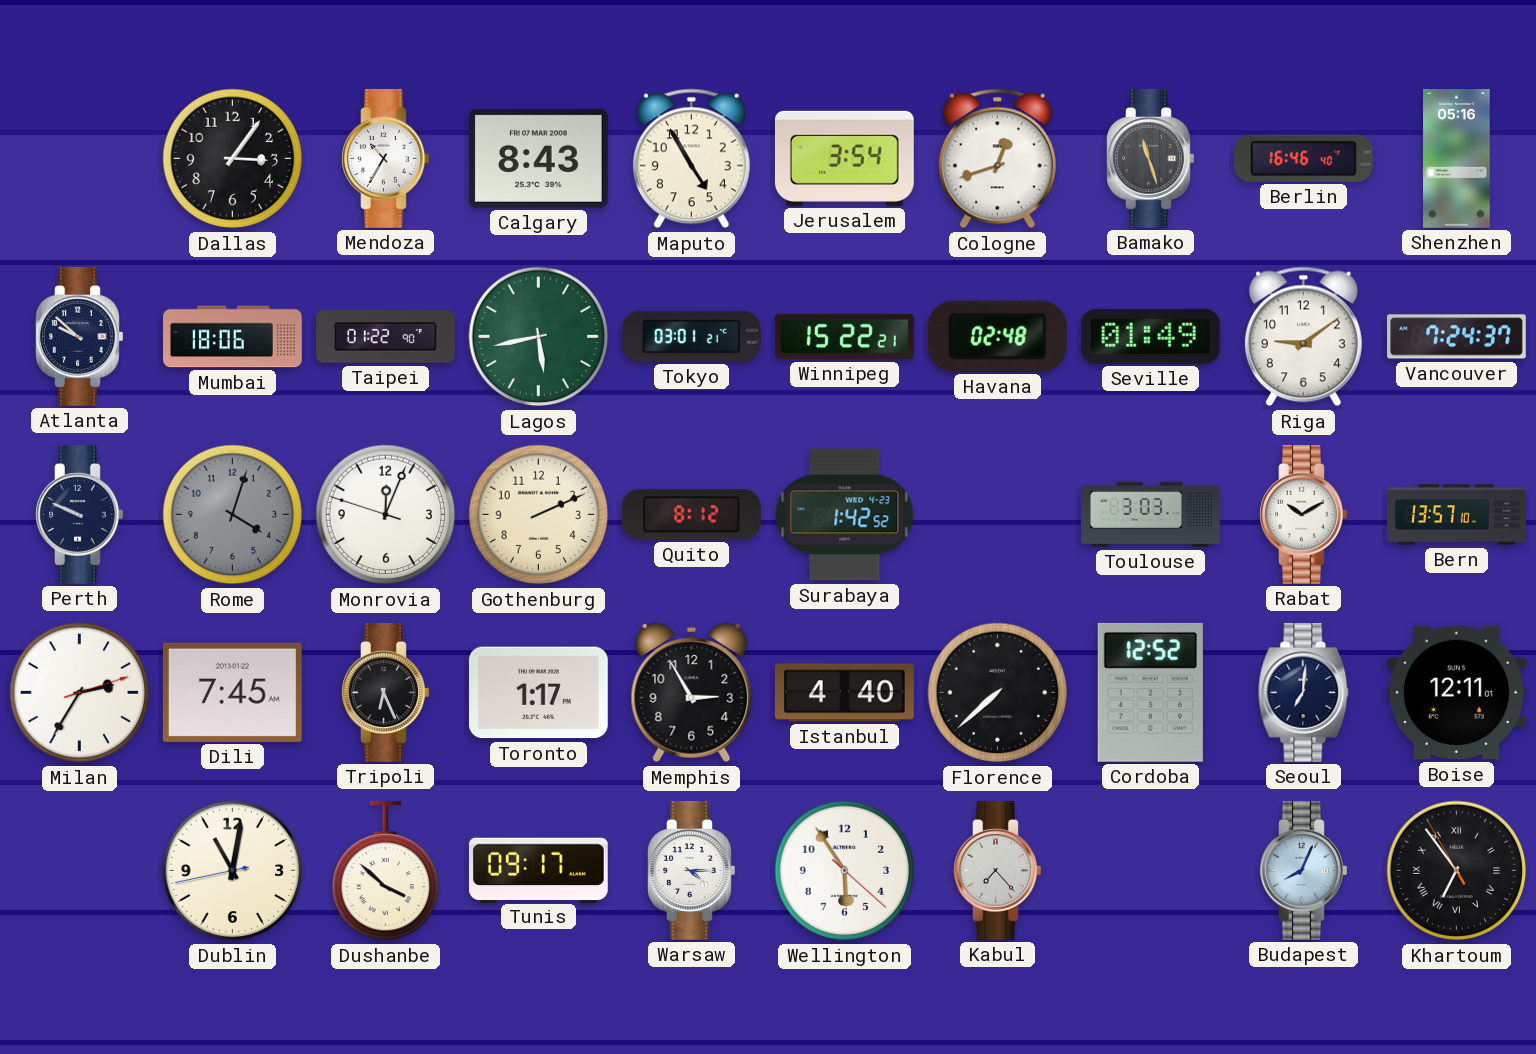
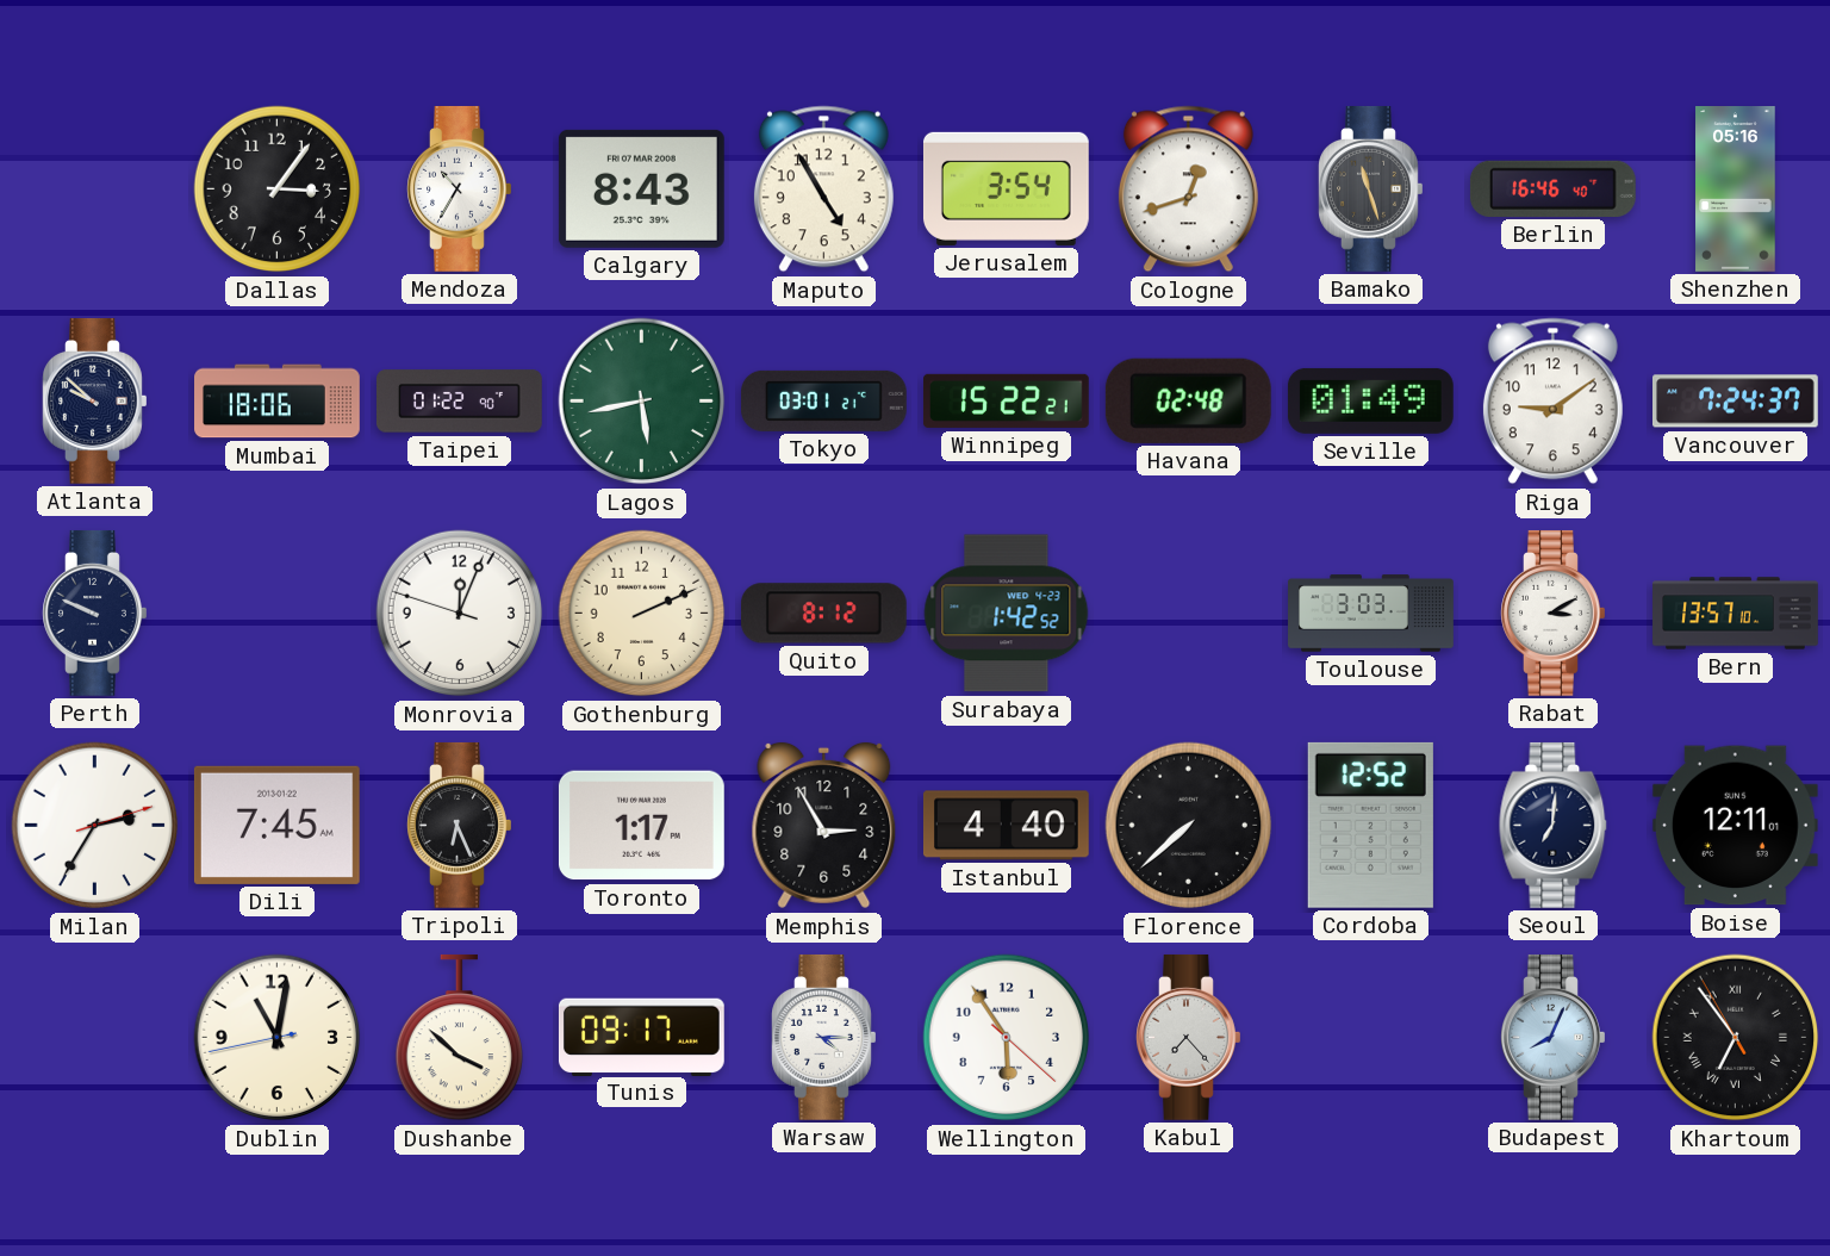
Rome: 4:03 -> none
Rabat: 10:10 -> 3:10
